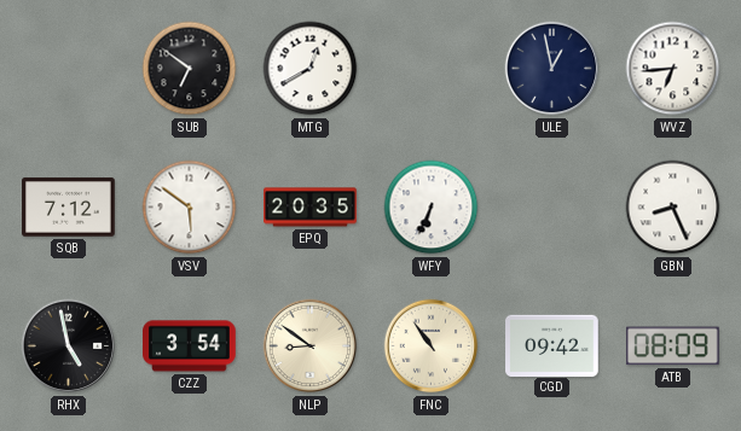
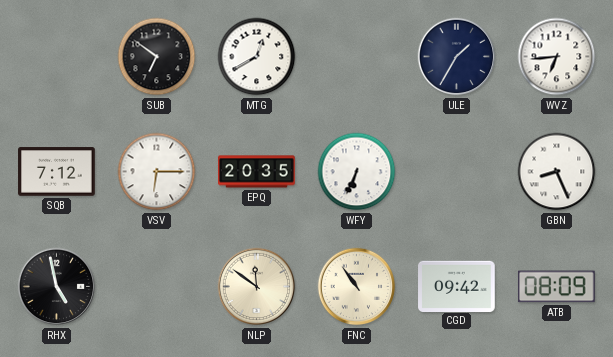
ULE: 12:58 -> 1:35
VSV: 5:51 -> 6:15
CZZ: 3:54 -> none
NLP: 8:51 -> 11:51
